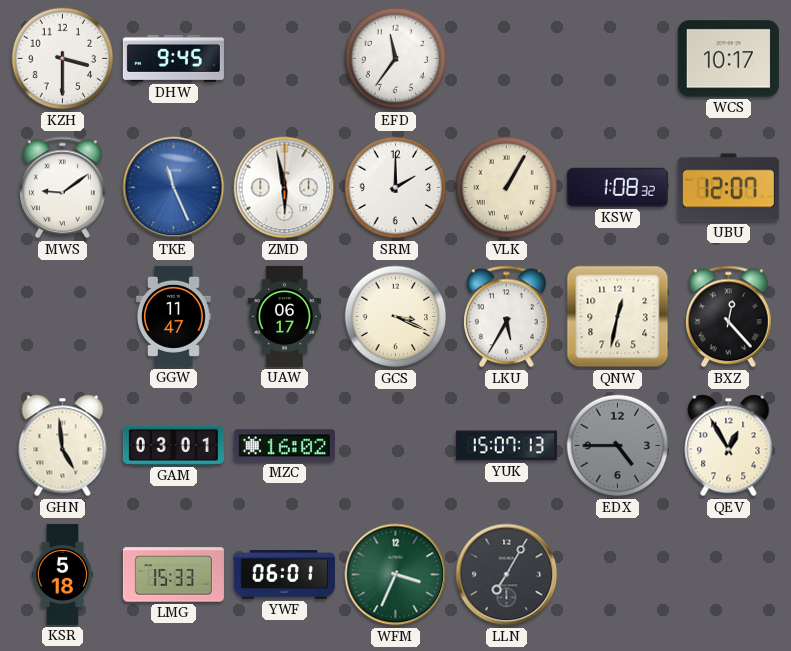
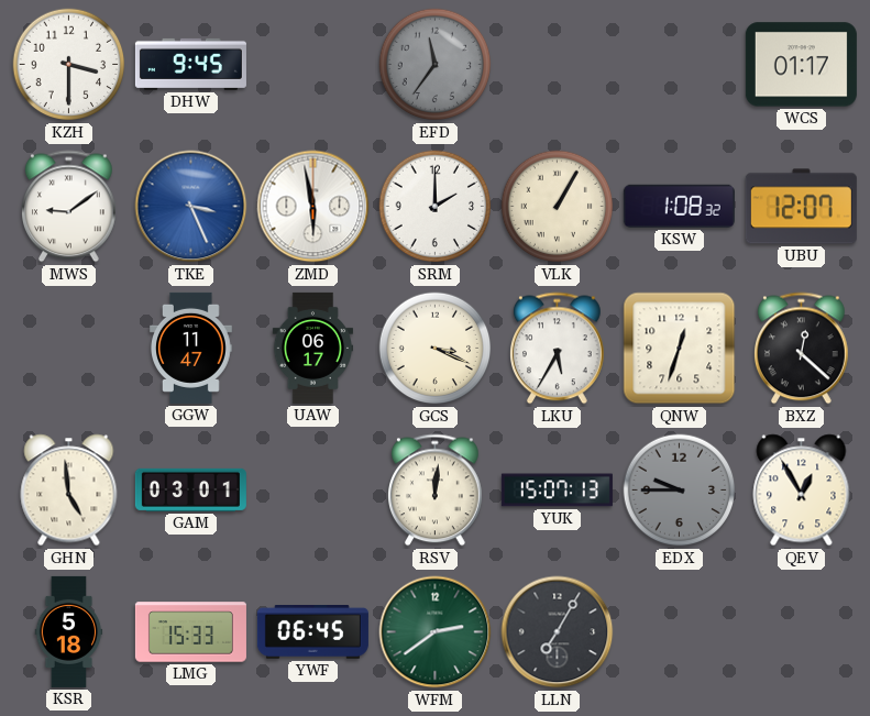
EFD dial: white -> grey
WCS: 10:17 -> 01:17
TKE: 11:26 -> 3:26
QNW: 12:32 -> 12:33
BXZ: 12:23 -> 12:22
MZC: 16:02 -> none
RSV: none -> 12:01
EDX: 4:45 -> 9:45
YWF: 06:01 -> 06:45
WFM: 3:34 -> 2:39
